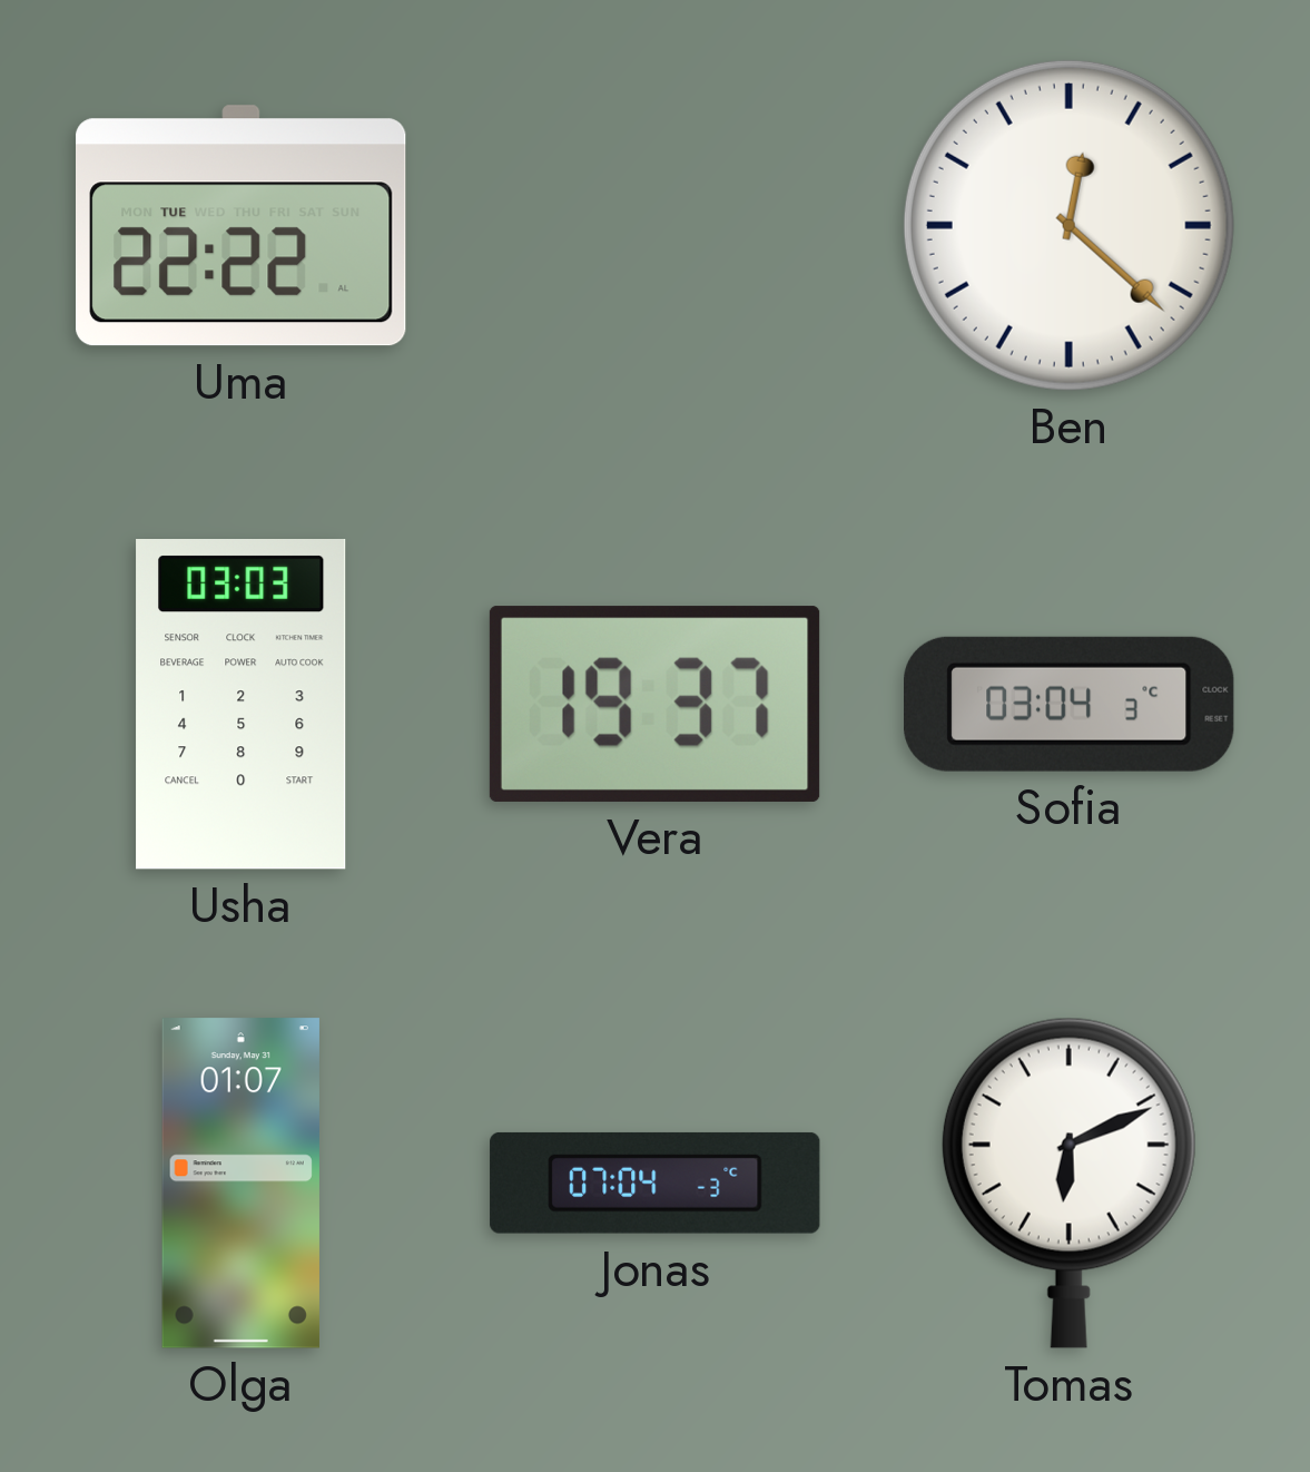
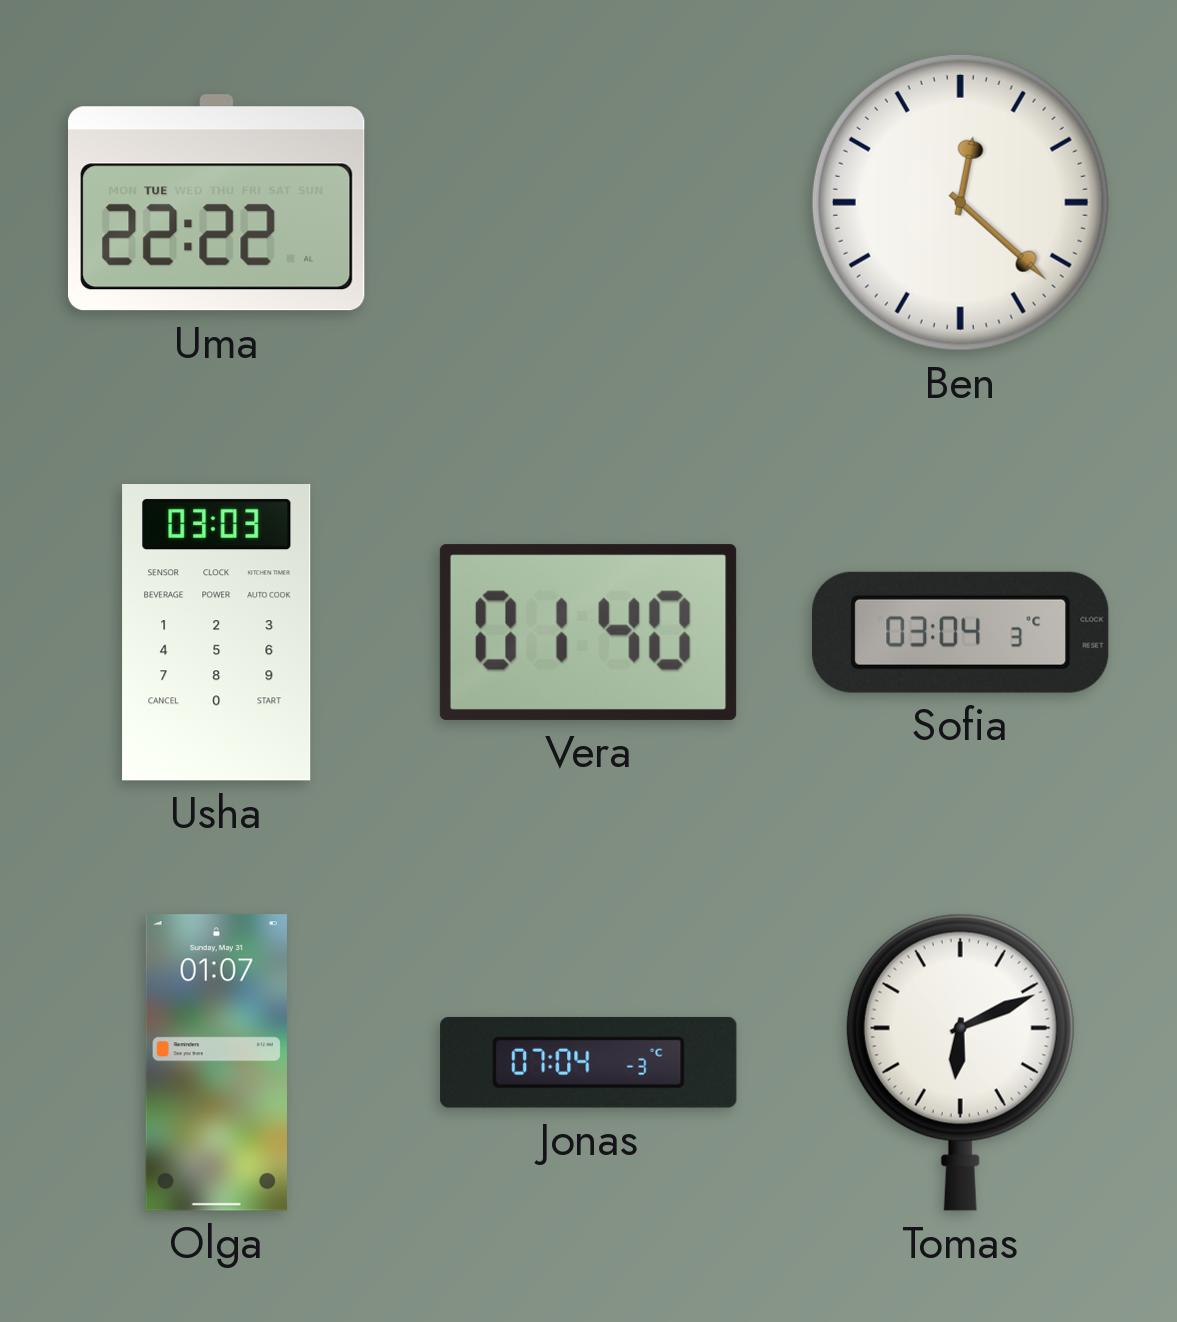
Vera: 19:37 -> 01:40
